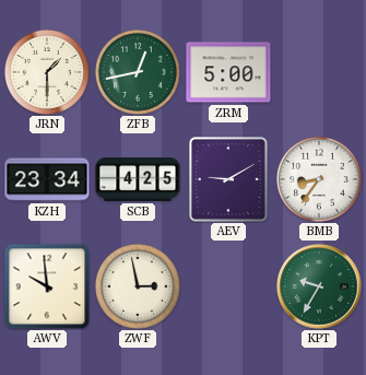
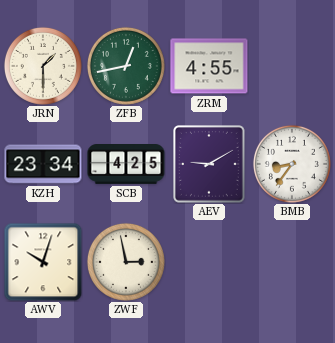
ZRM: 5:00 -> 4:55
AWV: 9:59 -> 10:03
KPT: 9:35 -> none
